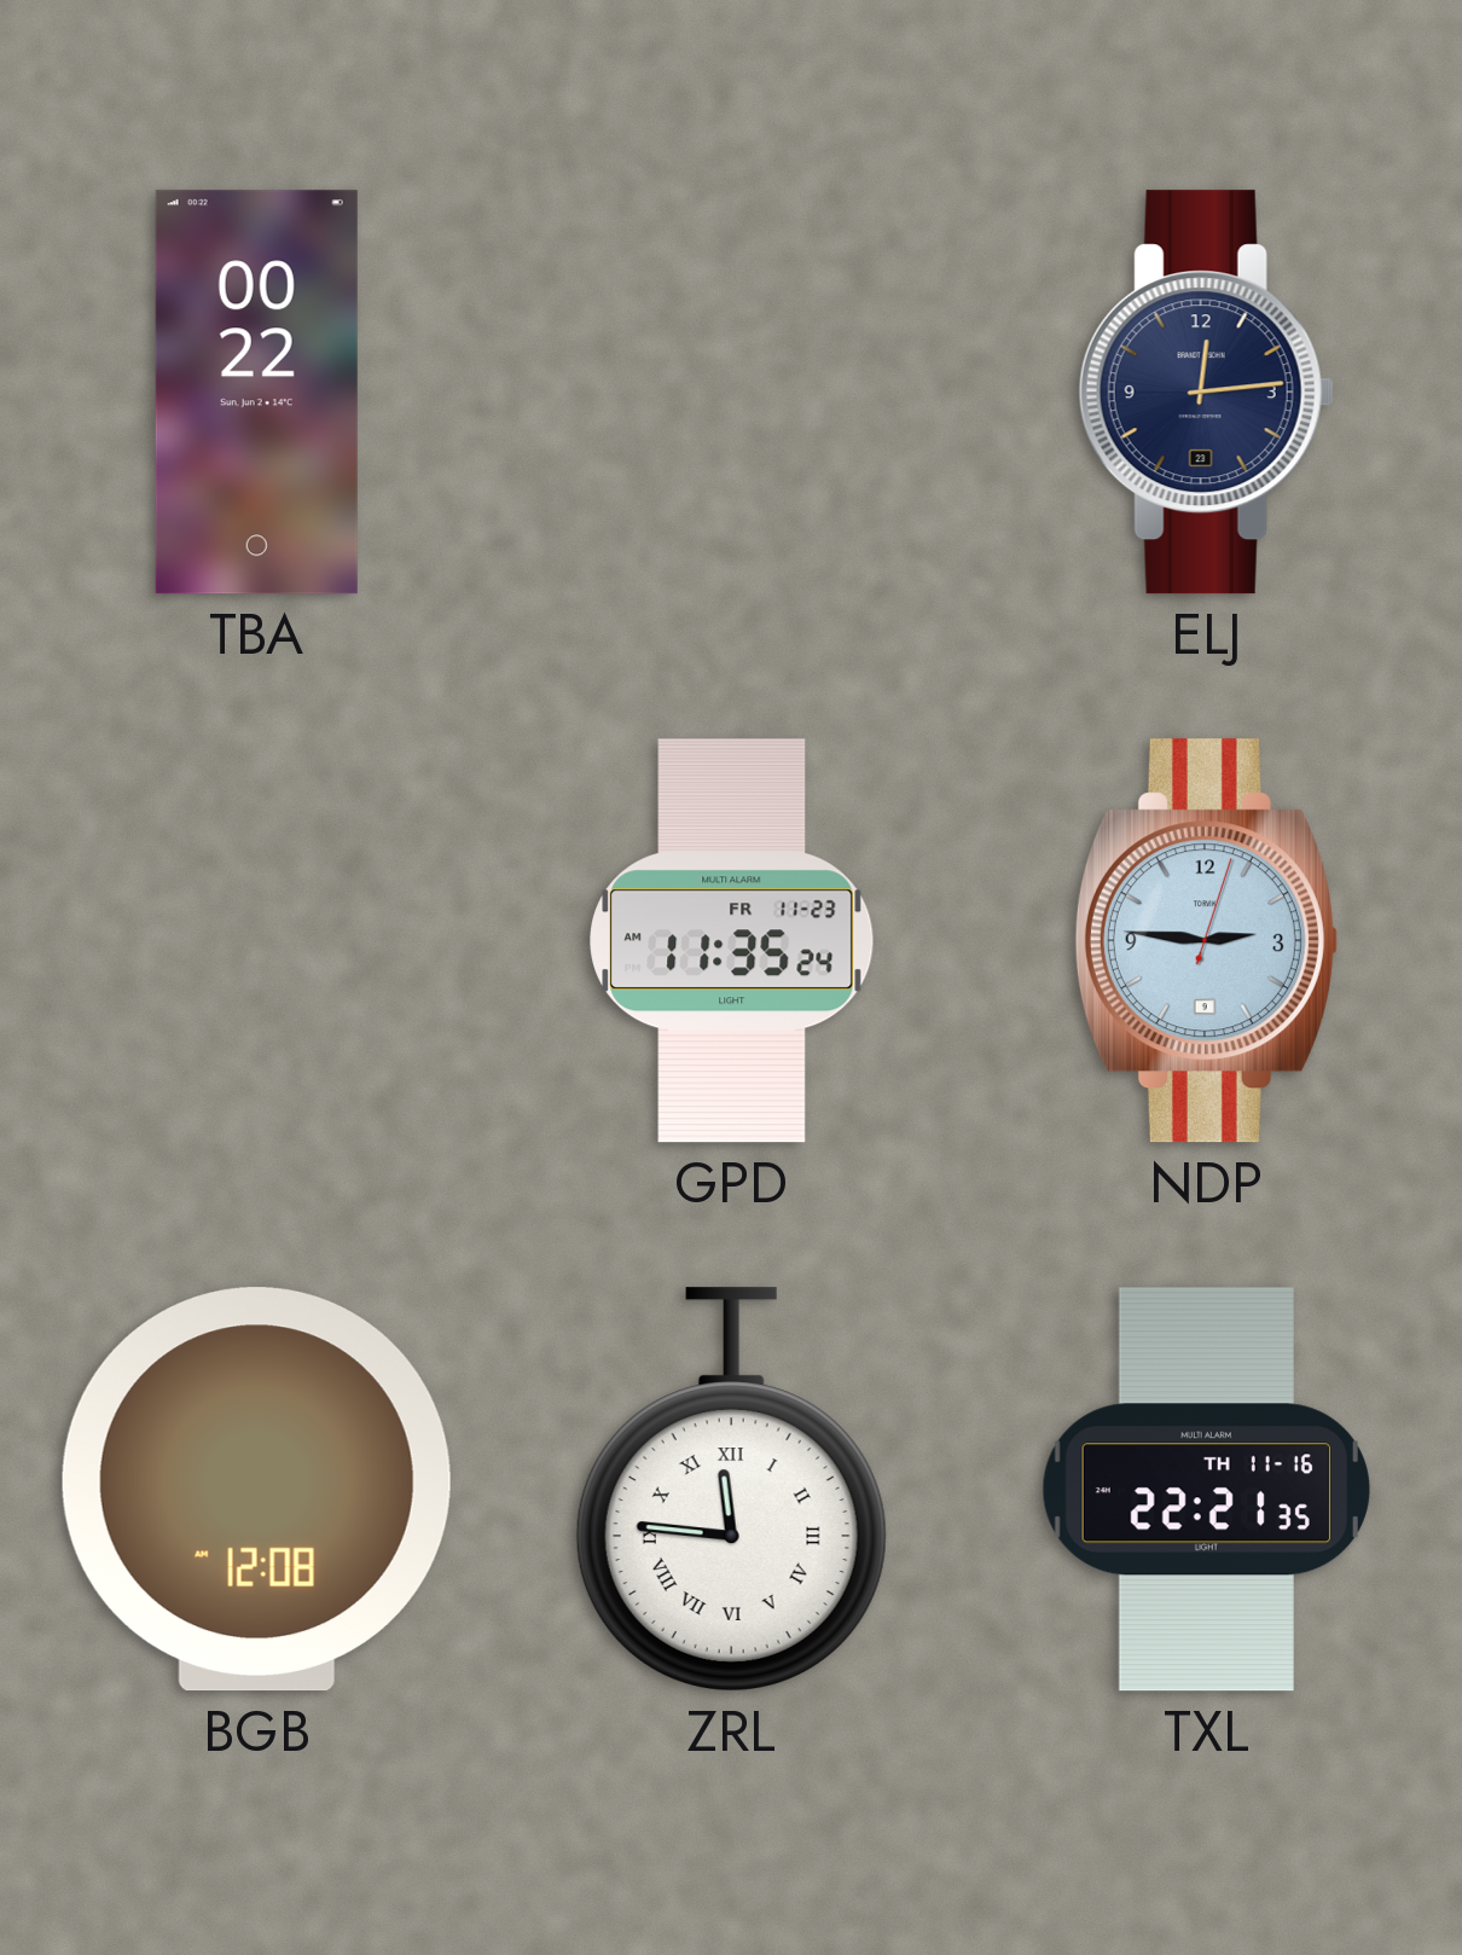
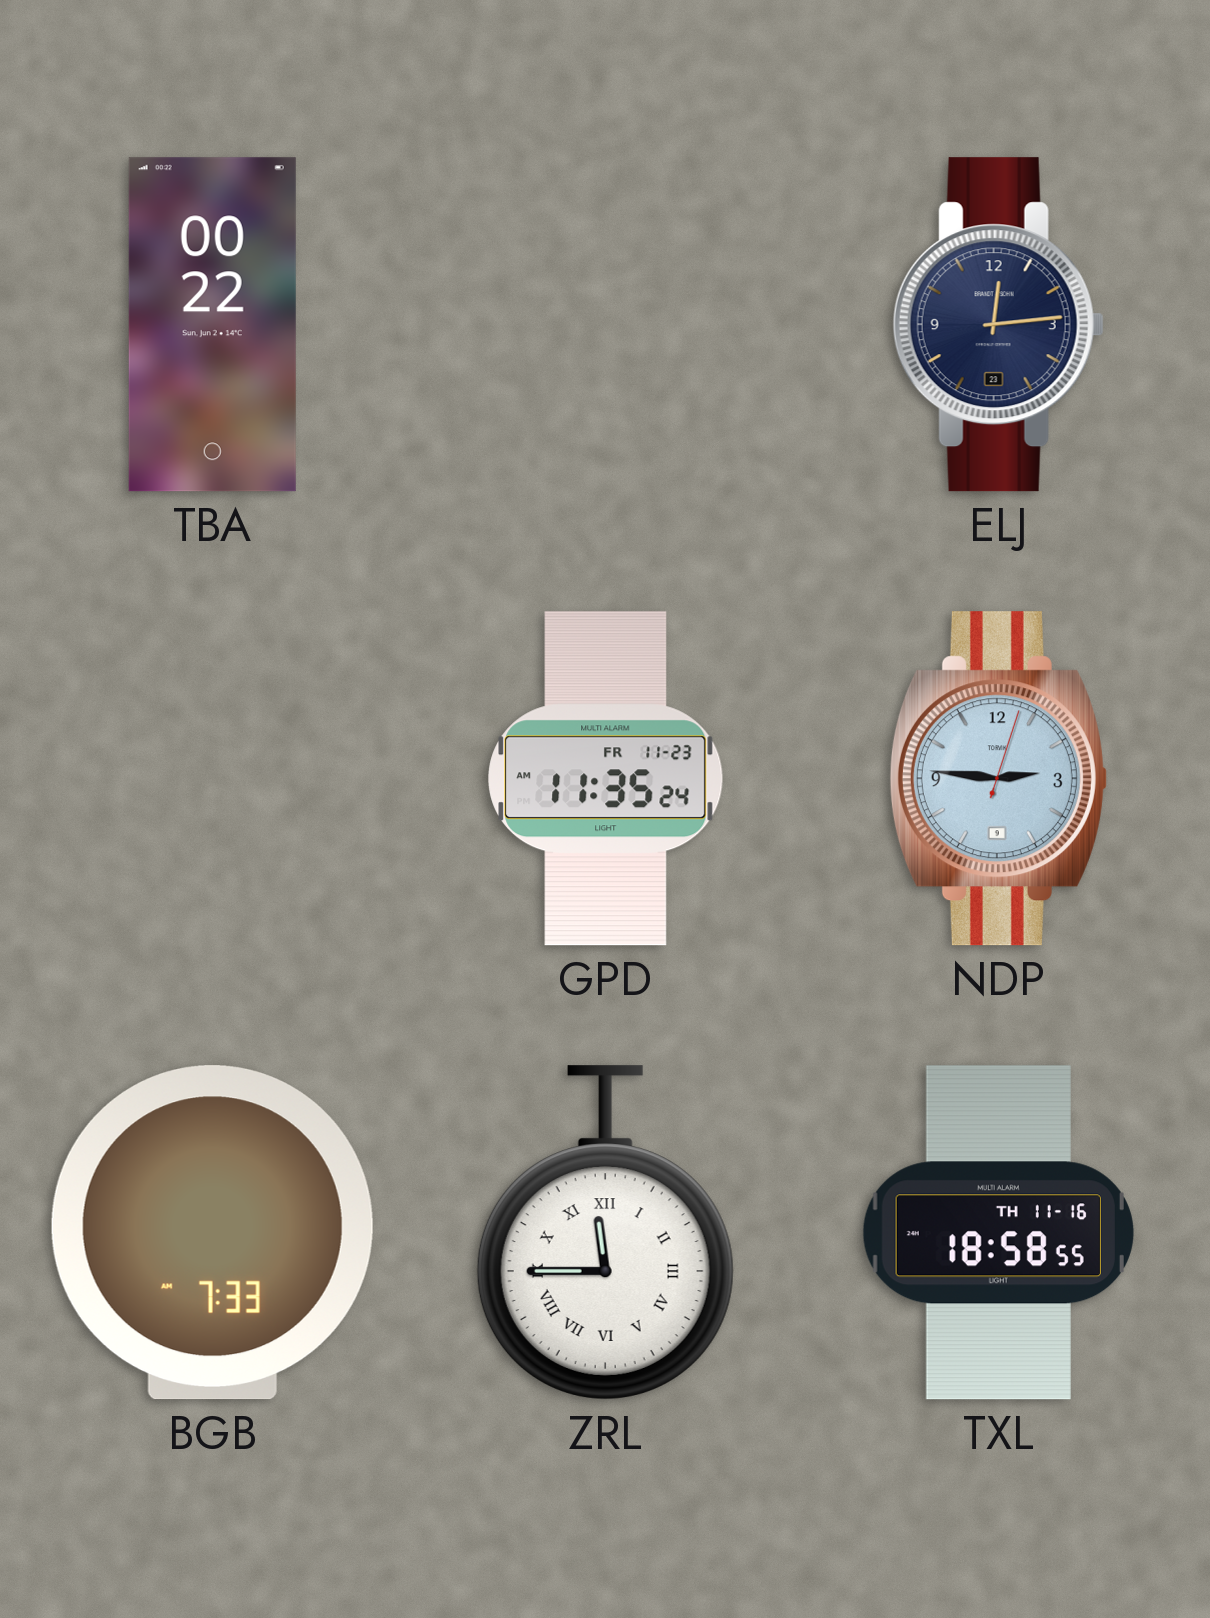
BGB: 12:08 -> 7:33
ZRL: 11:46 -> 11:45
TXL: 22:21 -> 18:58
